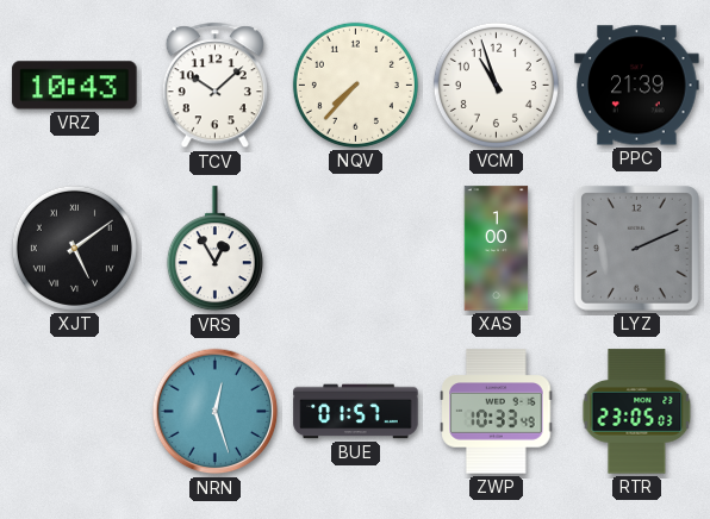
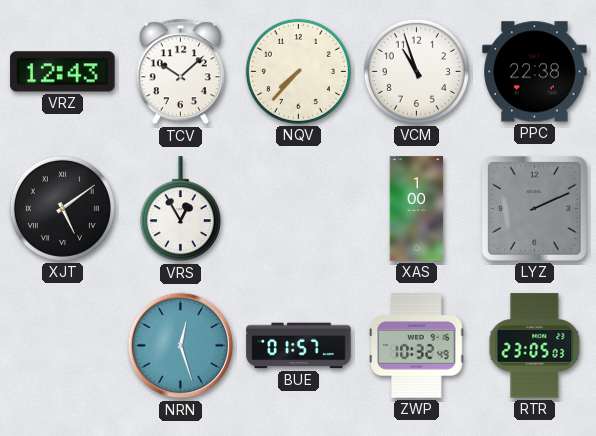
VRZ: 10:43 -> 12:43
PPC: 21:39 -> 22:38
ZWP: 10:33 -> 10:32
